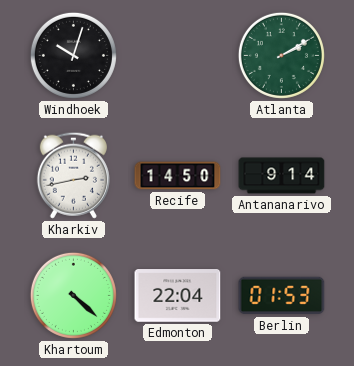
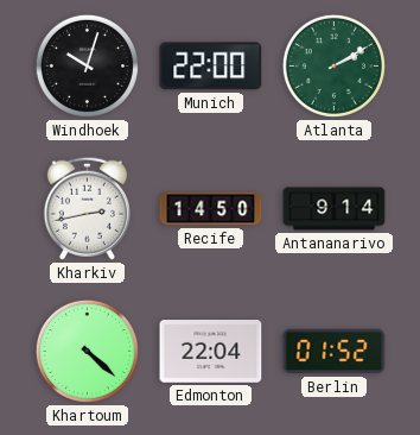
Munich: none -> 22:00
Berlin: 01:53 -> 01:52
